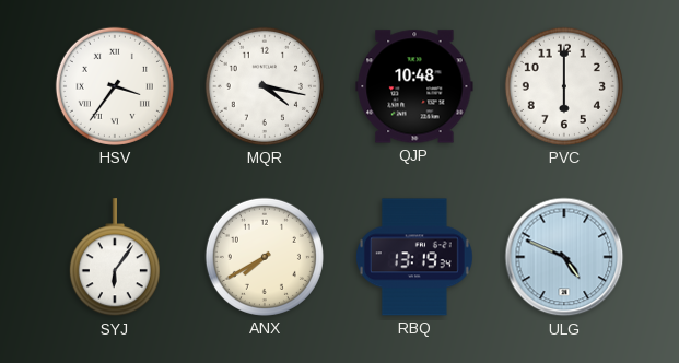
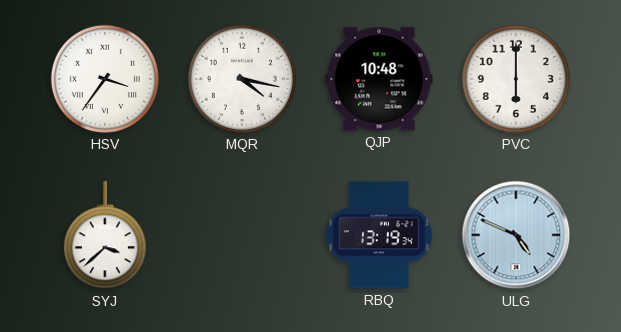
SYJ: 6:06 -> 3:38
ANX: 7:40 -> none
